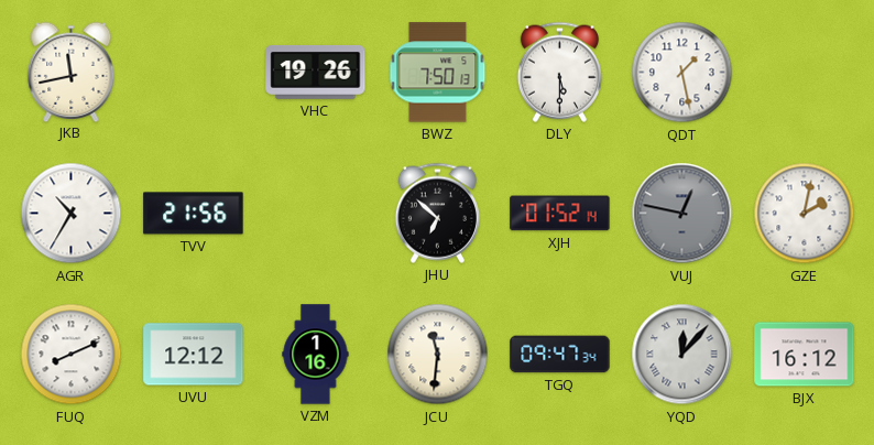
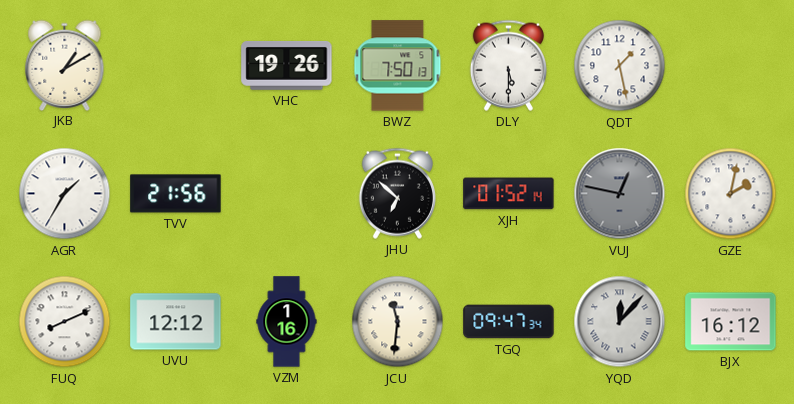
JKB: 11:43 -> 1:10
AGR: 10:35 -> 1:35
